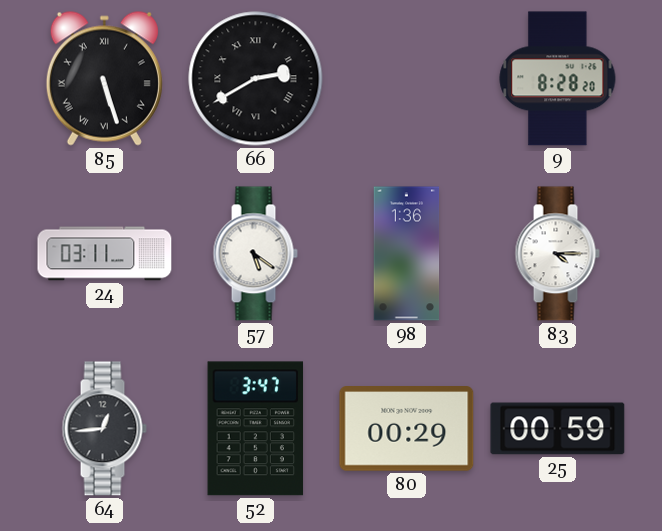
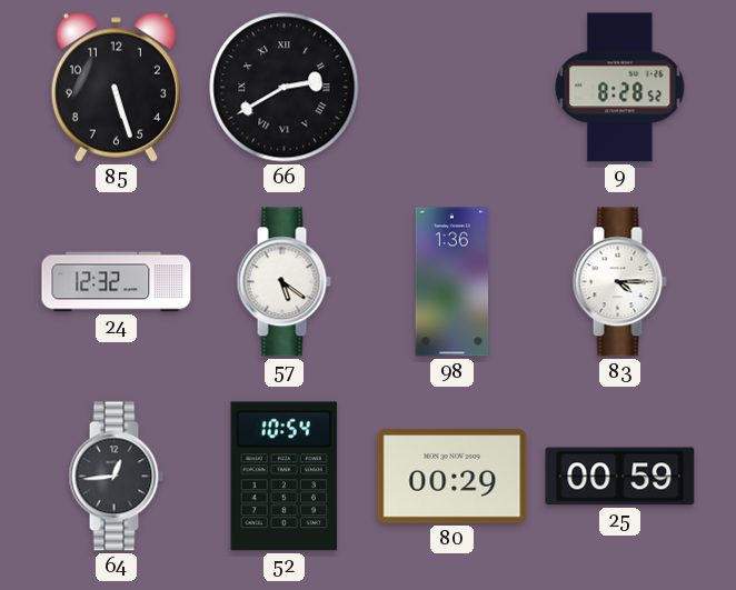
85 numerals: Roman -> Arabic
9: 8:28:20 -> 8:28:52
24: 03:11 -> 12:32
52: 3:47 -> 10:54
